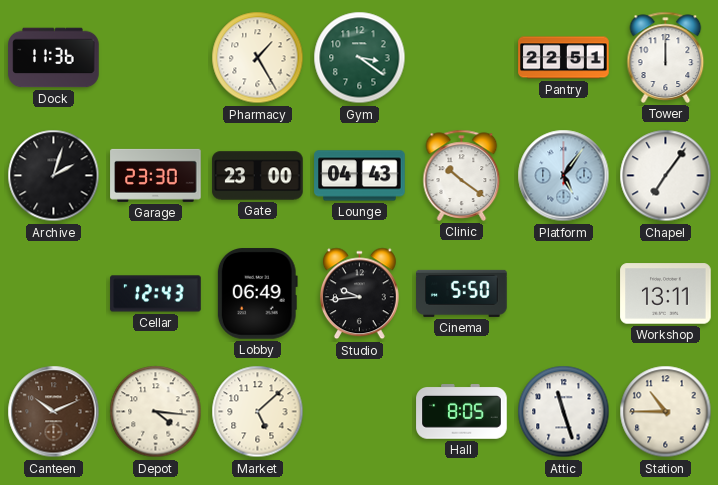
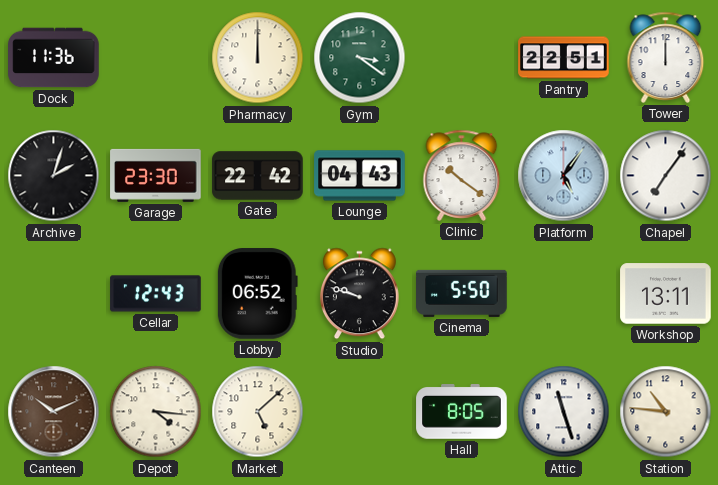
Pharmacy: 1:25 -> 12:00
Gate: 23:00 -> 22:42
Lobby: 06:49 -> 06:52
Studio: 9:44 -> 9:48
Station: 10:45 -> 10:46
